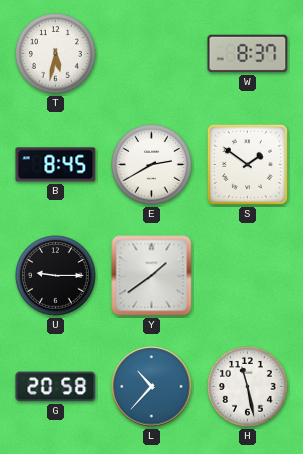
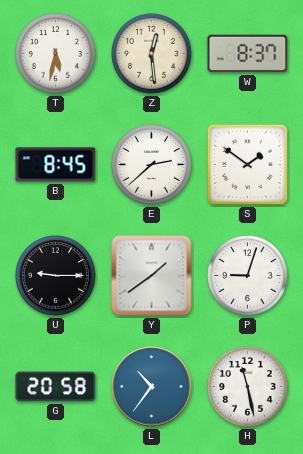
Z: none -> 12:29
E: 2:40 -> 2:38
P: none -> 9:03
L: 10:37 -> 10:36
